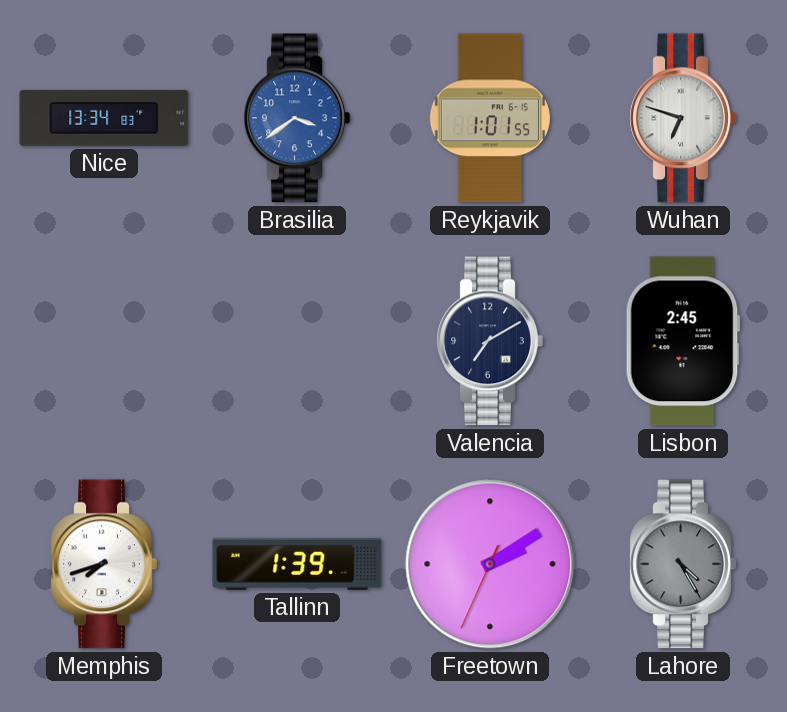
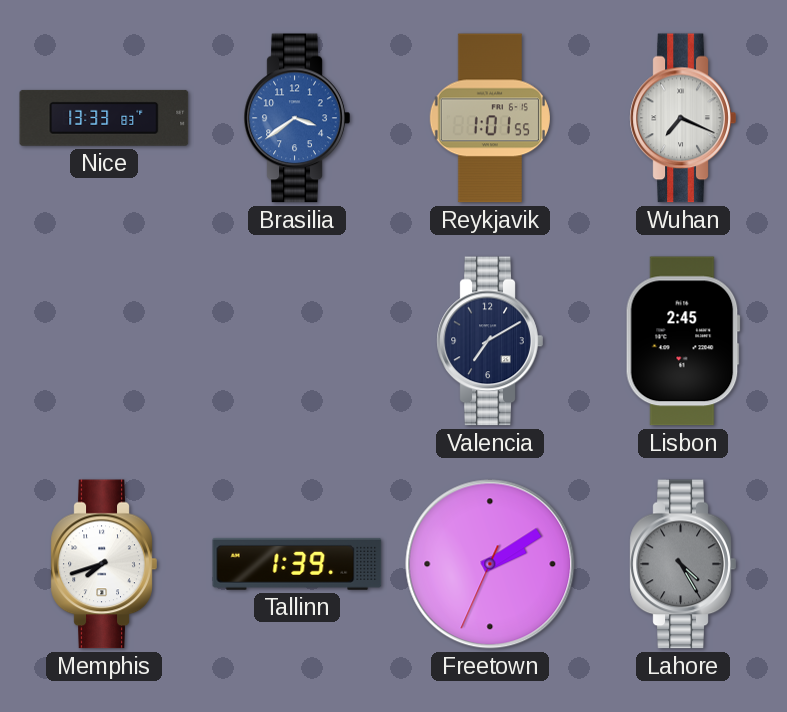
Nice: 13:34 -> 13:33
Wuhan: 6:48 -> 7:19
